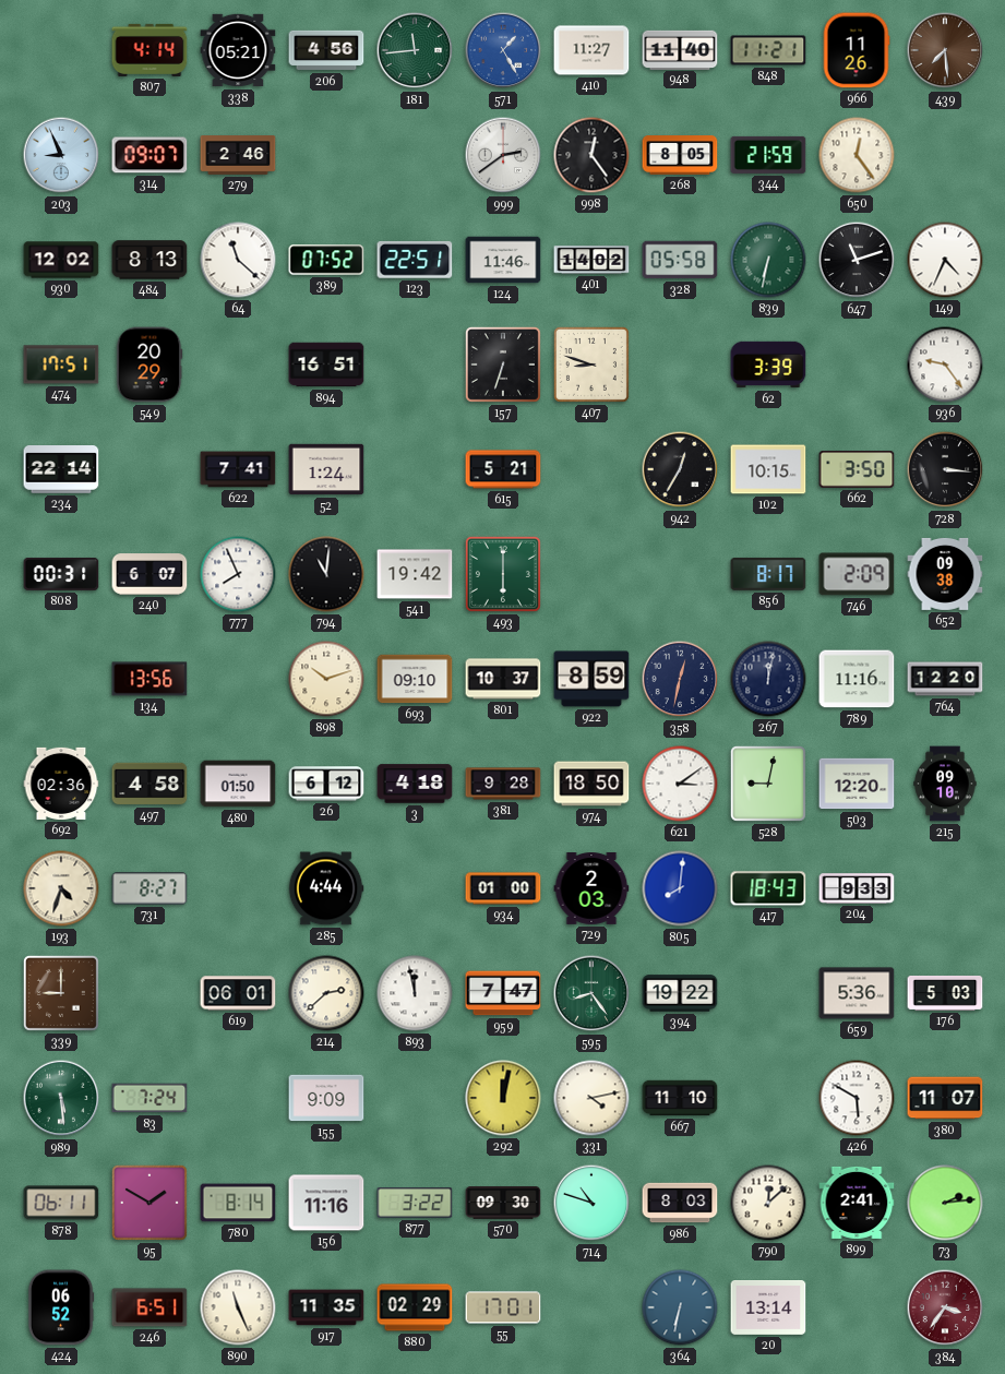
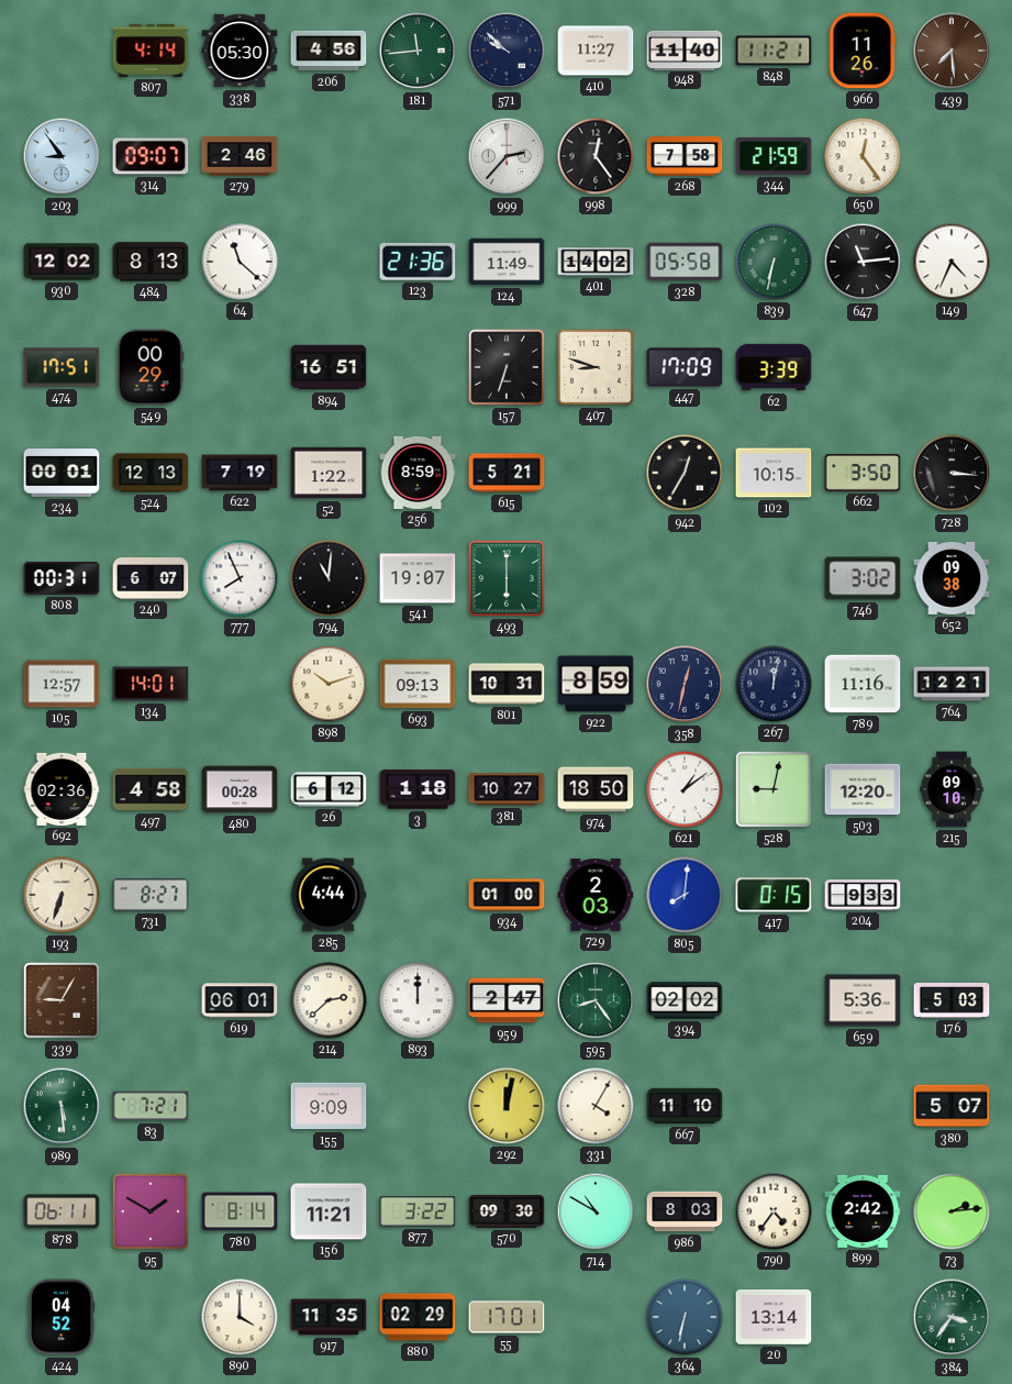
338: 05:21 -> 05:30
571: 1:25 -> 9:52
571 dial: blue -> navy
203: 8:56 -> 8:54
999: 2:39 -> 2:37
268: 8:05 -> 7:58
389: 07:52 -> none
123: 22:51 -> 21:36
124: 11:46 -> 11:49
647: 11:12 -> 11:14
549: 20:29 -> 00:29
447: none -> 17:09
936: 9:24 -> none
234: 22:14 -> 00:01
524: none -> 12:13
622: 7:41 -> 7:19
52: 1:24 -> 1:22
256: none -> 8:59
541: 19:42 -> 19:07
856: 8:17 -> none
746: 2:09 -> 3:02
105: none -> 12:57
134: 13:56 -> 14:01
693: 09:10 -> 09:13
801: 10:37 -> 10:31
764: 12:20 -> 12:21
480: 01:50 -> 00:28
3: 4:18 -> 1:18
381: 9:28 -> 10:27
621: 3:09 -> 1:09
193: 4:33 -> 6:33
417: 18:43 -> 0:15
339: 9:00 -> 9:05
893: 11:58 -> 12:00
959: 7:47 -> 2:47
394: 19:22 -> 02:02
83: 7:24 -> 7:21
331: 4:13 -> 4:05
426: 5:50 -> none
380: 11:07 -> 5:07
156: 11:16 -> 11:21
714: 10:48 -> 10:50
790: 12:08 -> 4:36
899: 2:41 -> 2:42
424: 06:52 -> 04:52
246: 6:51 -> none
890: 11:26 -> 4:00
384 dial: burgundy -> green
